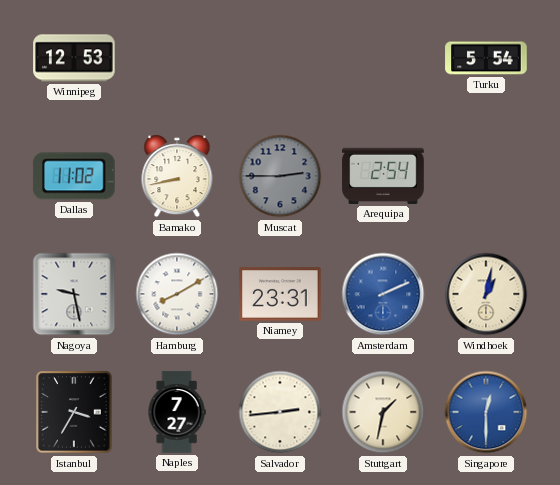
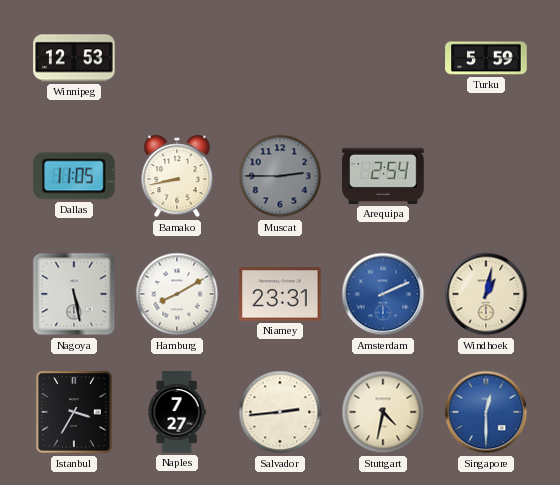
Turku: 5:54 -> 5:59
Dallas: 11:02 -> 11:05
Nagoya: 9:28 -> 5:28
Stuttgart: 1:32 -> 4:32
